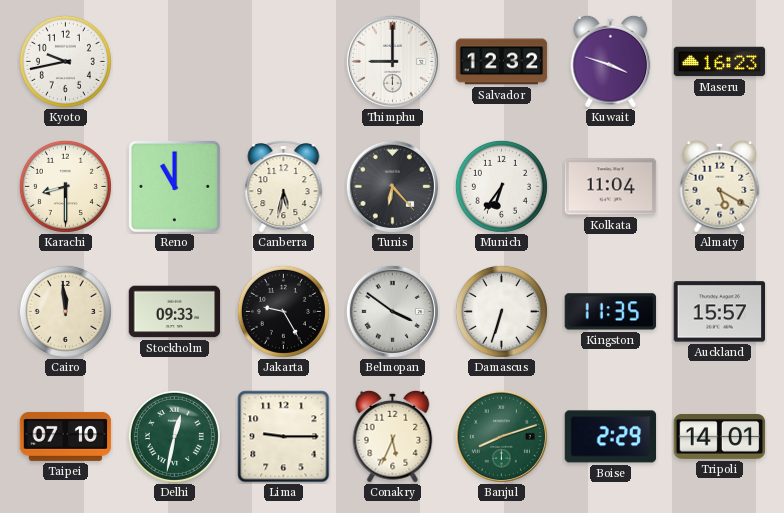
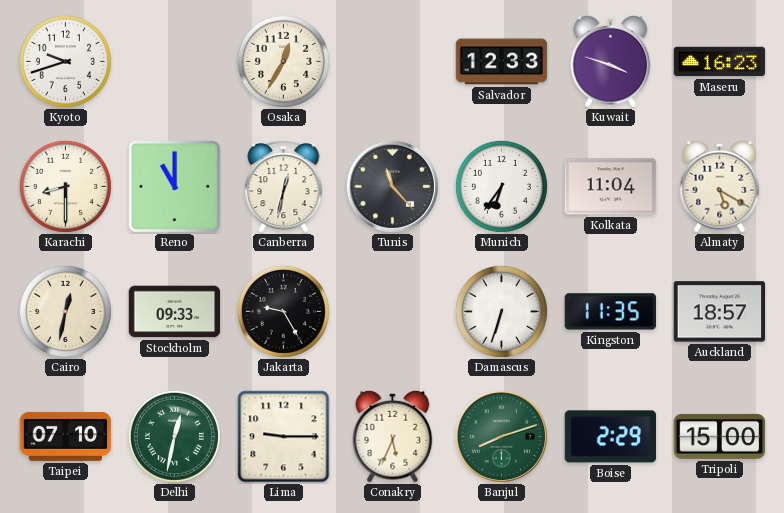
Kyoto: 9:43 -> 9:42
Osaka: none -> 12:35
Thimphu: 9:00 -> none
Salvador: 12:32 -> 12:33
Canberra: 5:32 -> 12:32
Tunis: 6:23 -> 11:23
Cairo: 11:59 -> 12:32
Belmopan: 3:51 -> none
Auckland: 15:57 -> 18:57
Tripoli: 14:01 -> 15:00
